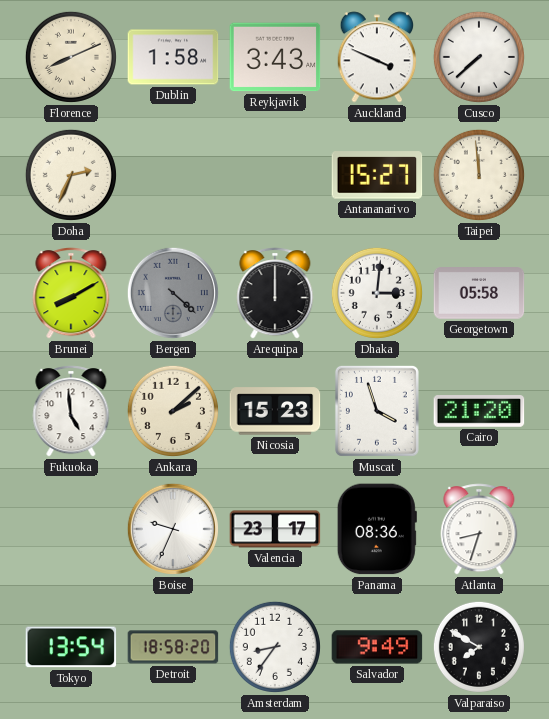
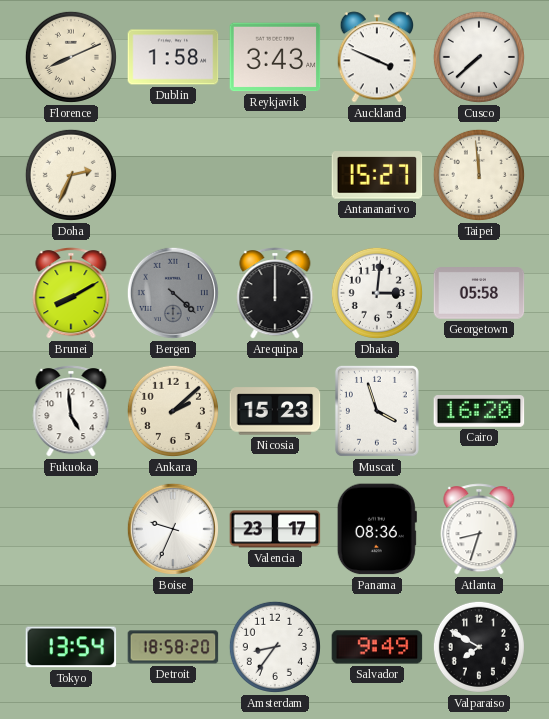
Cairo: 21:20 -> 16:20
